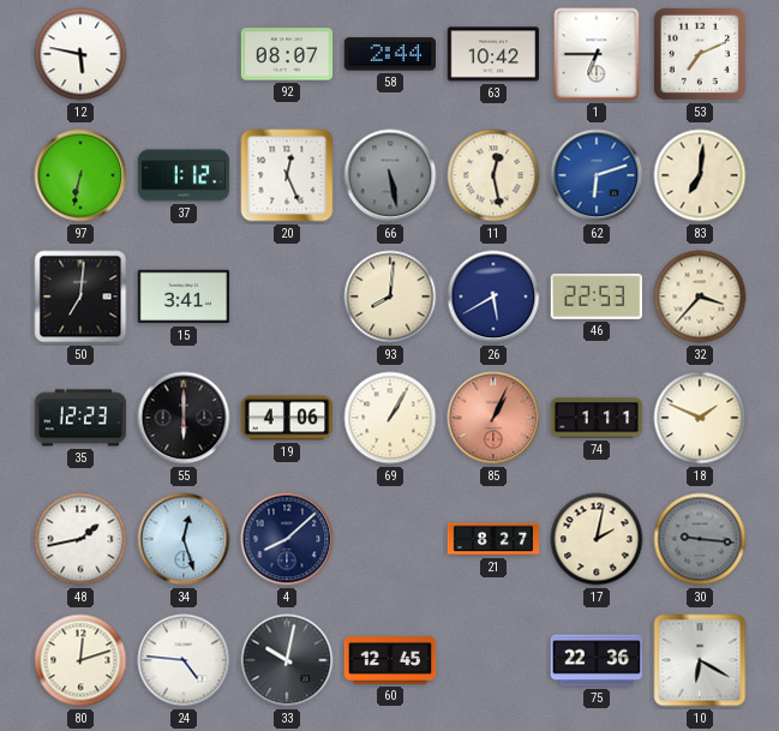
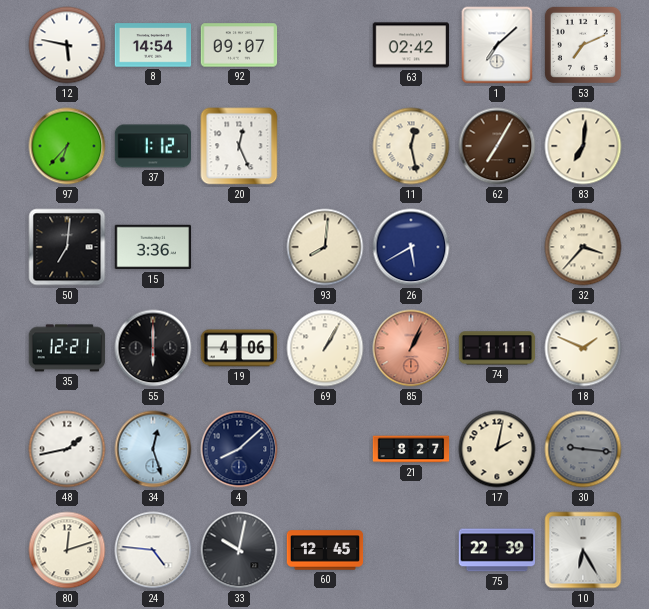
8: none -> 14:54
92: 08:07 -> 09:07
58: 2:44 -> none
63: 10:42 -> 02:42
1: 6:45 -> 7:08
97: 6:32 -> 6:37
66: 5:28 -> none
62: 6:12 -> 7:05
62 dial: blue -> brown
15: 3:41 -> 3:36
46: 22:53 -> none
35: 12:23 -> 12:21
75: 22:36 -> 22:39
10: 6:20 -> 6:25
